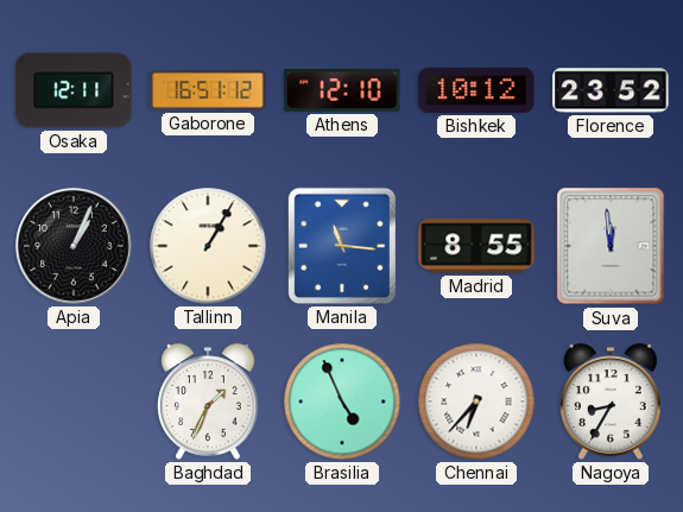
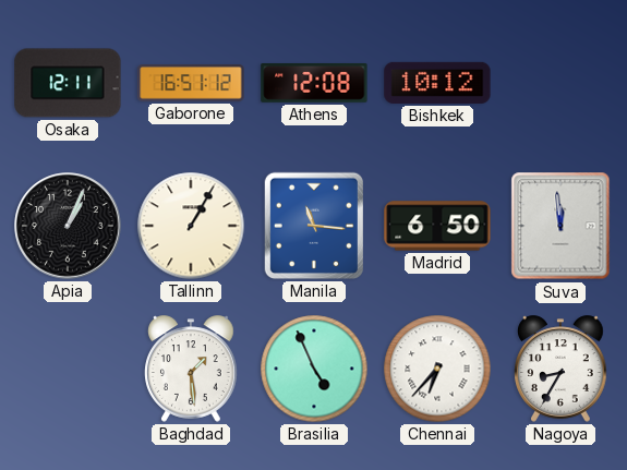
Athens: 12:10 -> 12:08
Florence: 23:52 -> none
Madrid: 8:55 -> 6:50
Baghdad: 1:34 -> 1:29
